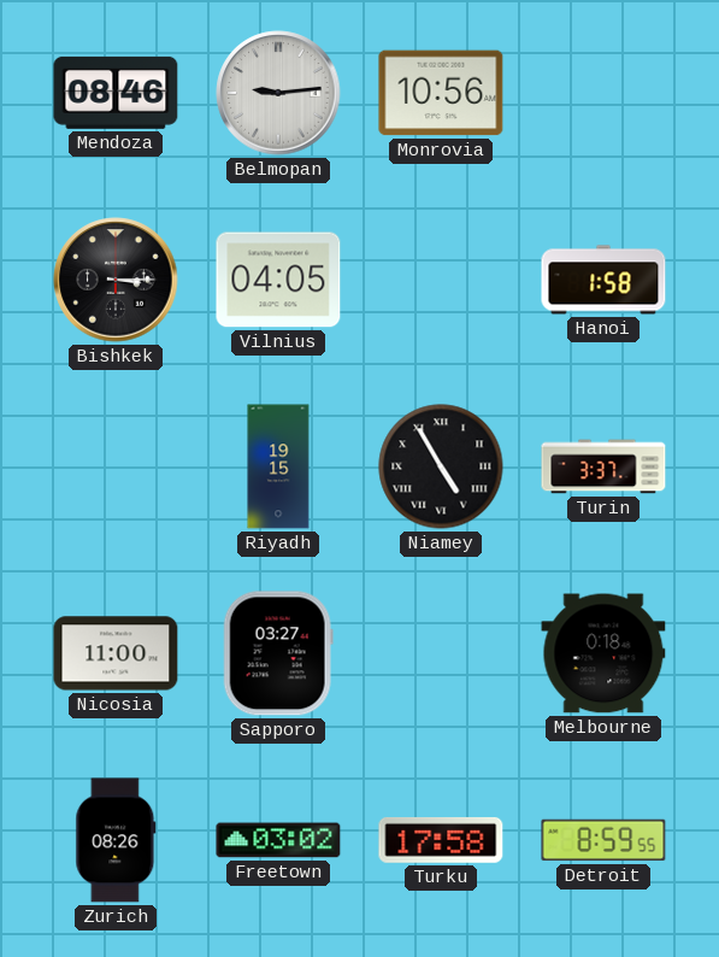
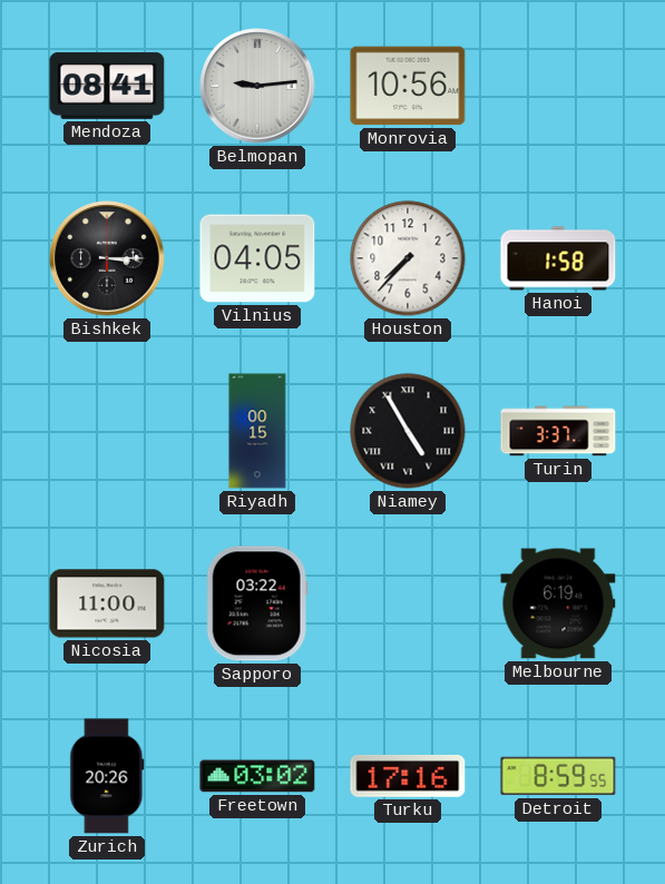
Mendoza: 08:46 -> 08:41
Houston: none -> 7:37
Riyadh: 19:15 -> 00:15
Sapporo: 03:27 -> 03:22
Melbourne: 0:18 -> 6:19
Zurich: 08:26 -> 20:26
Turku: 17:58 -> 17:16
